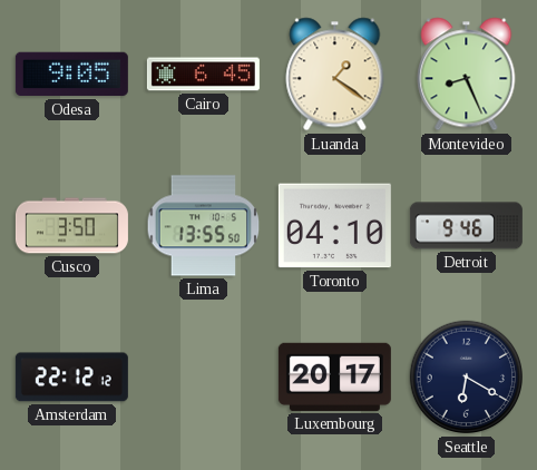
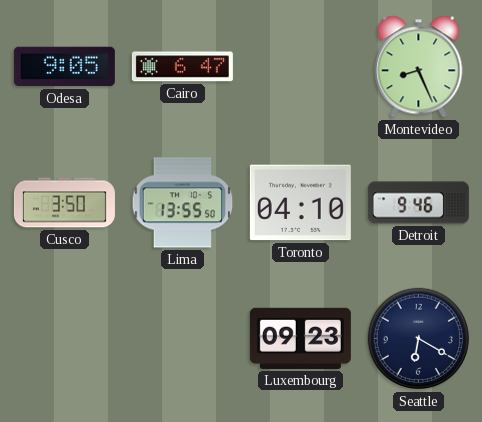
Cairo: 6:45 -> 6:47
Luanda: 1:21 -> none
Amsterdam: 22:12 -> none
Luxembourg: 20:17 -> 09:23
